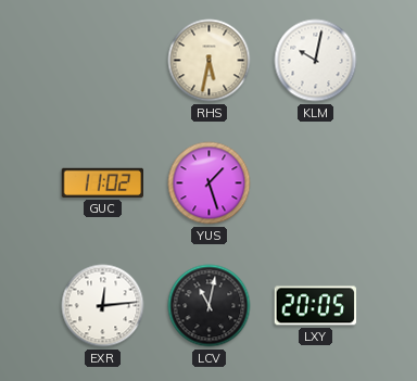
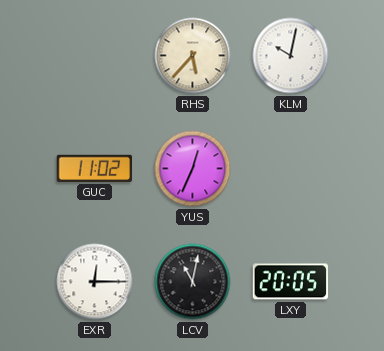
RHS: 5:32 -> 5:37
YUS: 1:27 -> 12:34
EXR: 12:14 -> 12:15
